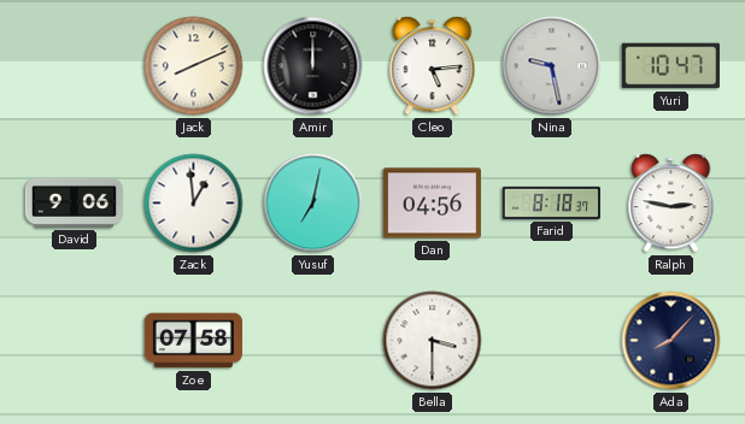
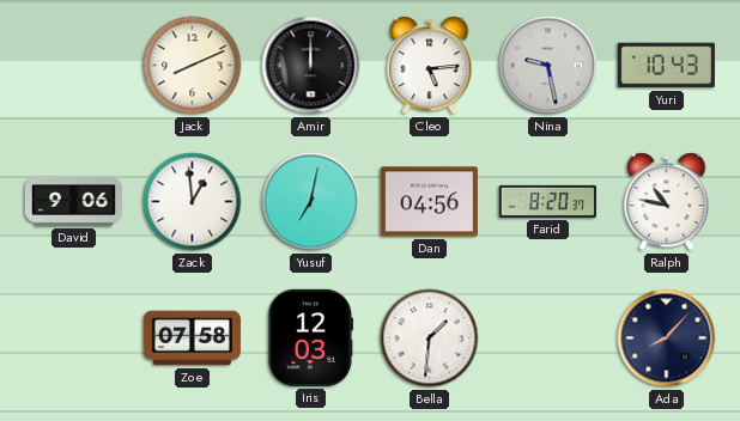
Yuri: 10:47 -> 10:43
Farid: 8:18 -> 8:20
Ralph: 2:47 -> 10:47
Iris: none -> 12:03
Bella: 3:30 -> 1:31
